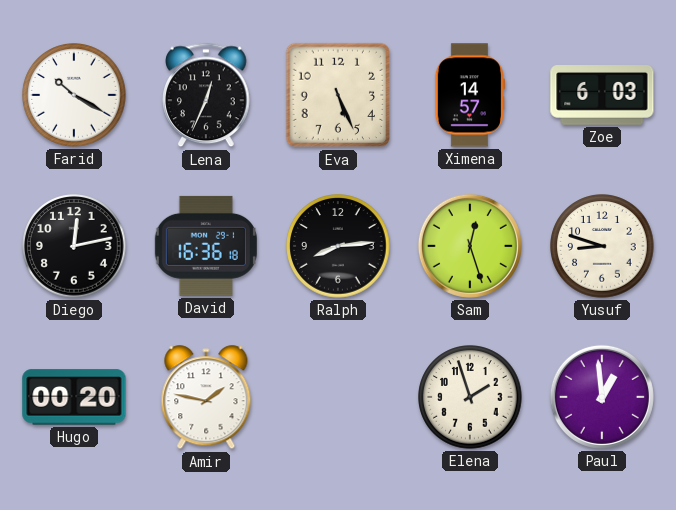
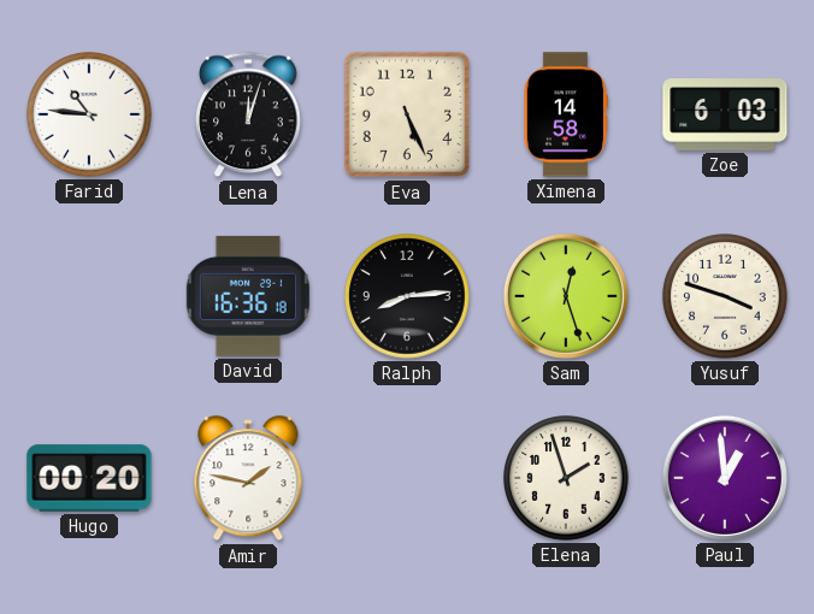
Farid: 10:20 -> 10:46
Lena: 12:34 -> 12:03
Ximena: 14:57 -> 14:58
Diego: 12:13 -> none
Yusuf: 8:48 -> 3:48
